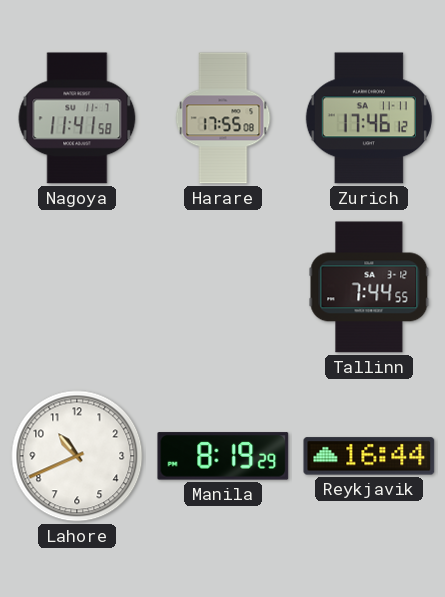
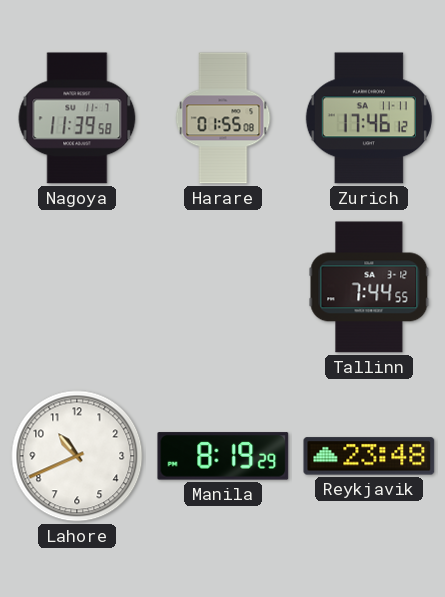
Nagoya: 11:41 -> 11:39
Harare: 17:55 -> 01:55
Reykjavik: 16:44 -> 23:48
